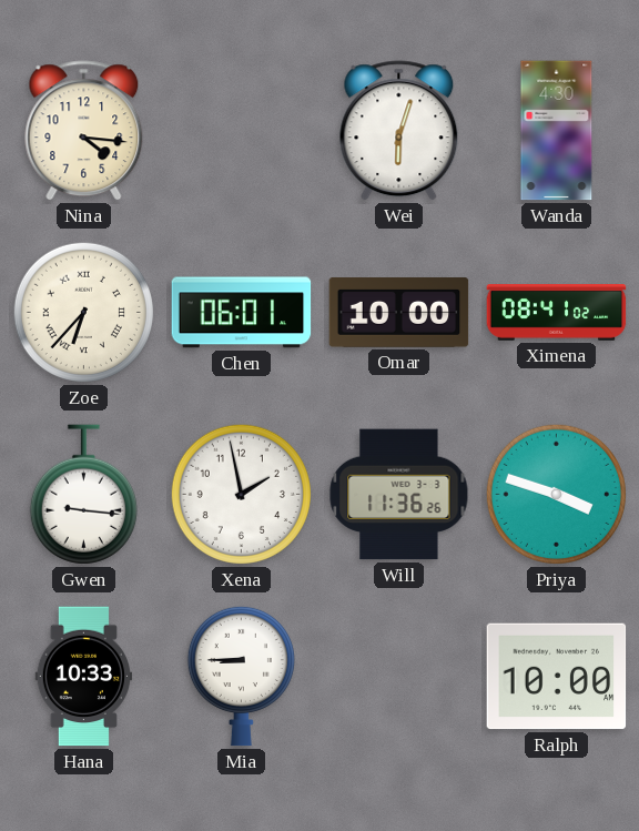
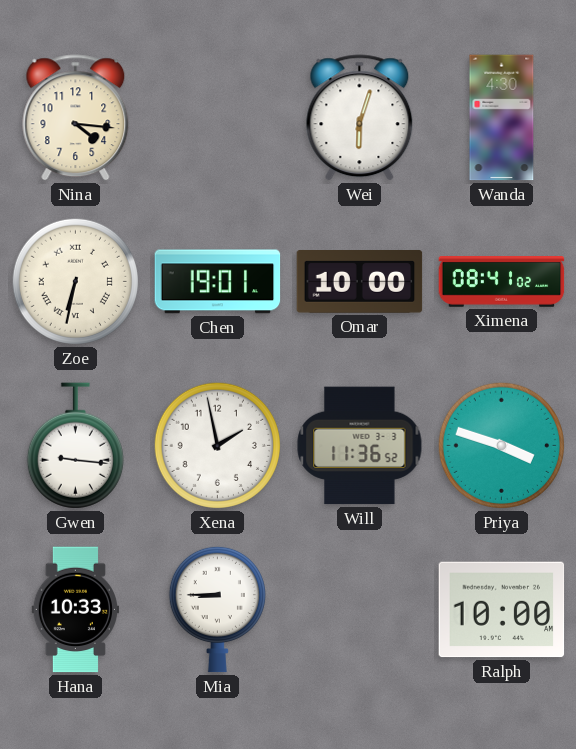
Zoe: 6:37 -> 6:32
Chen: 06:01 -> 19:01
Will: 11:36:26 -> 11:36:52
